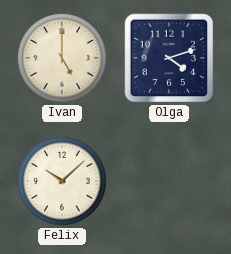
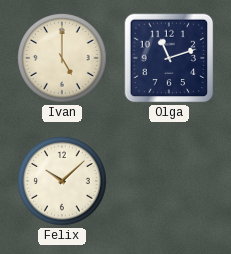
Olga: 4:12 -> 11:12
